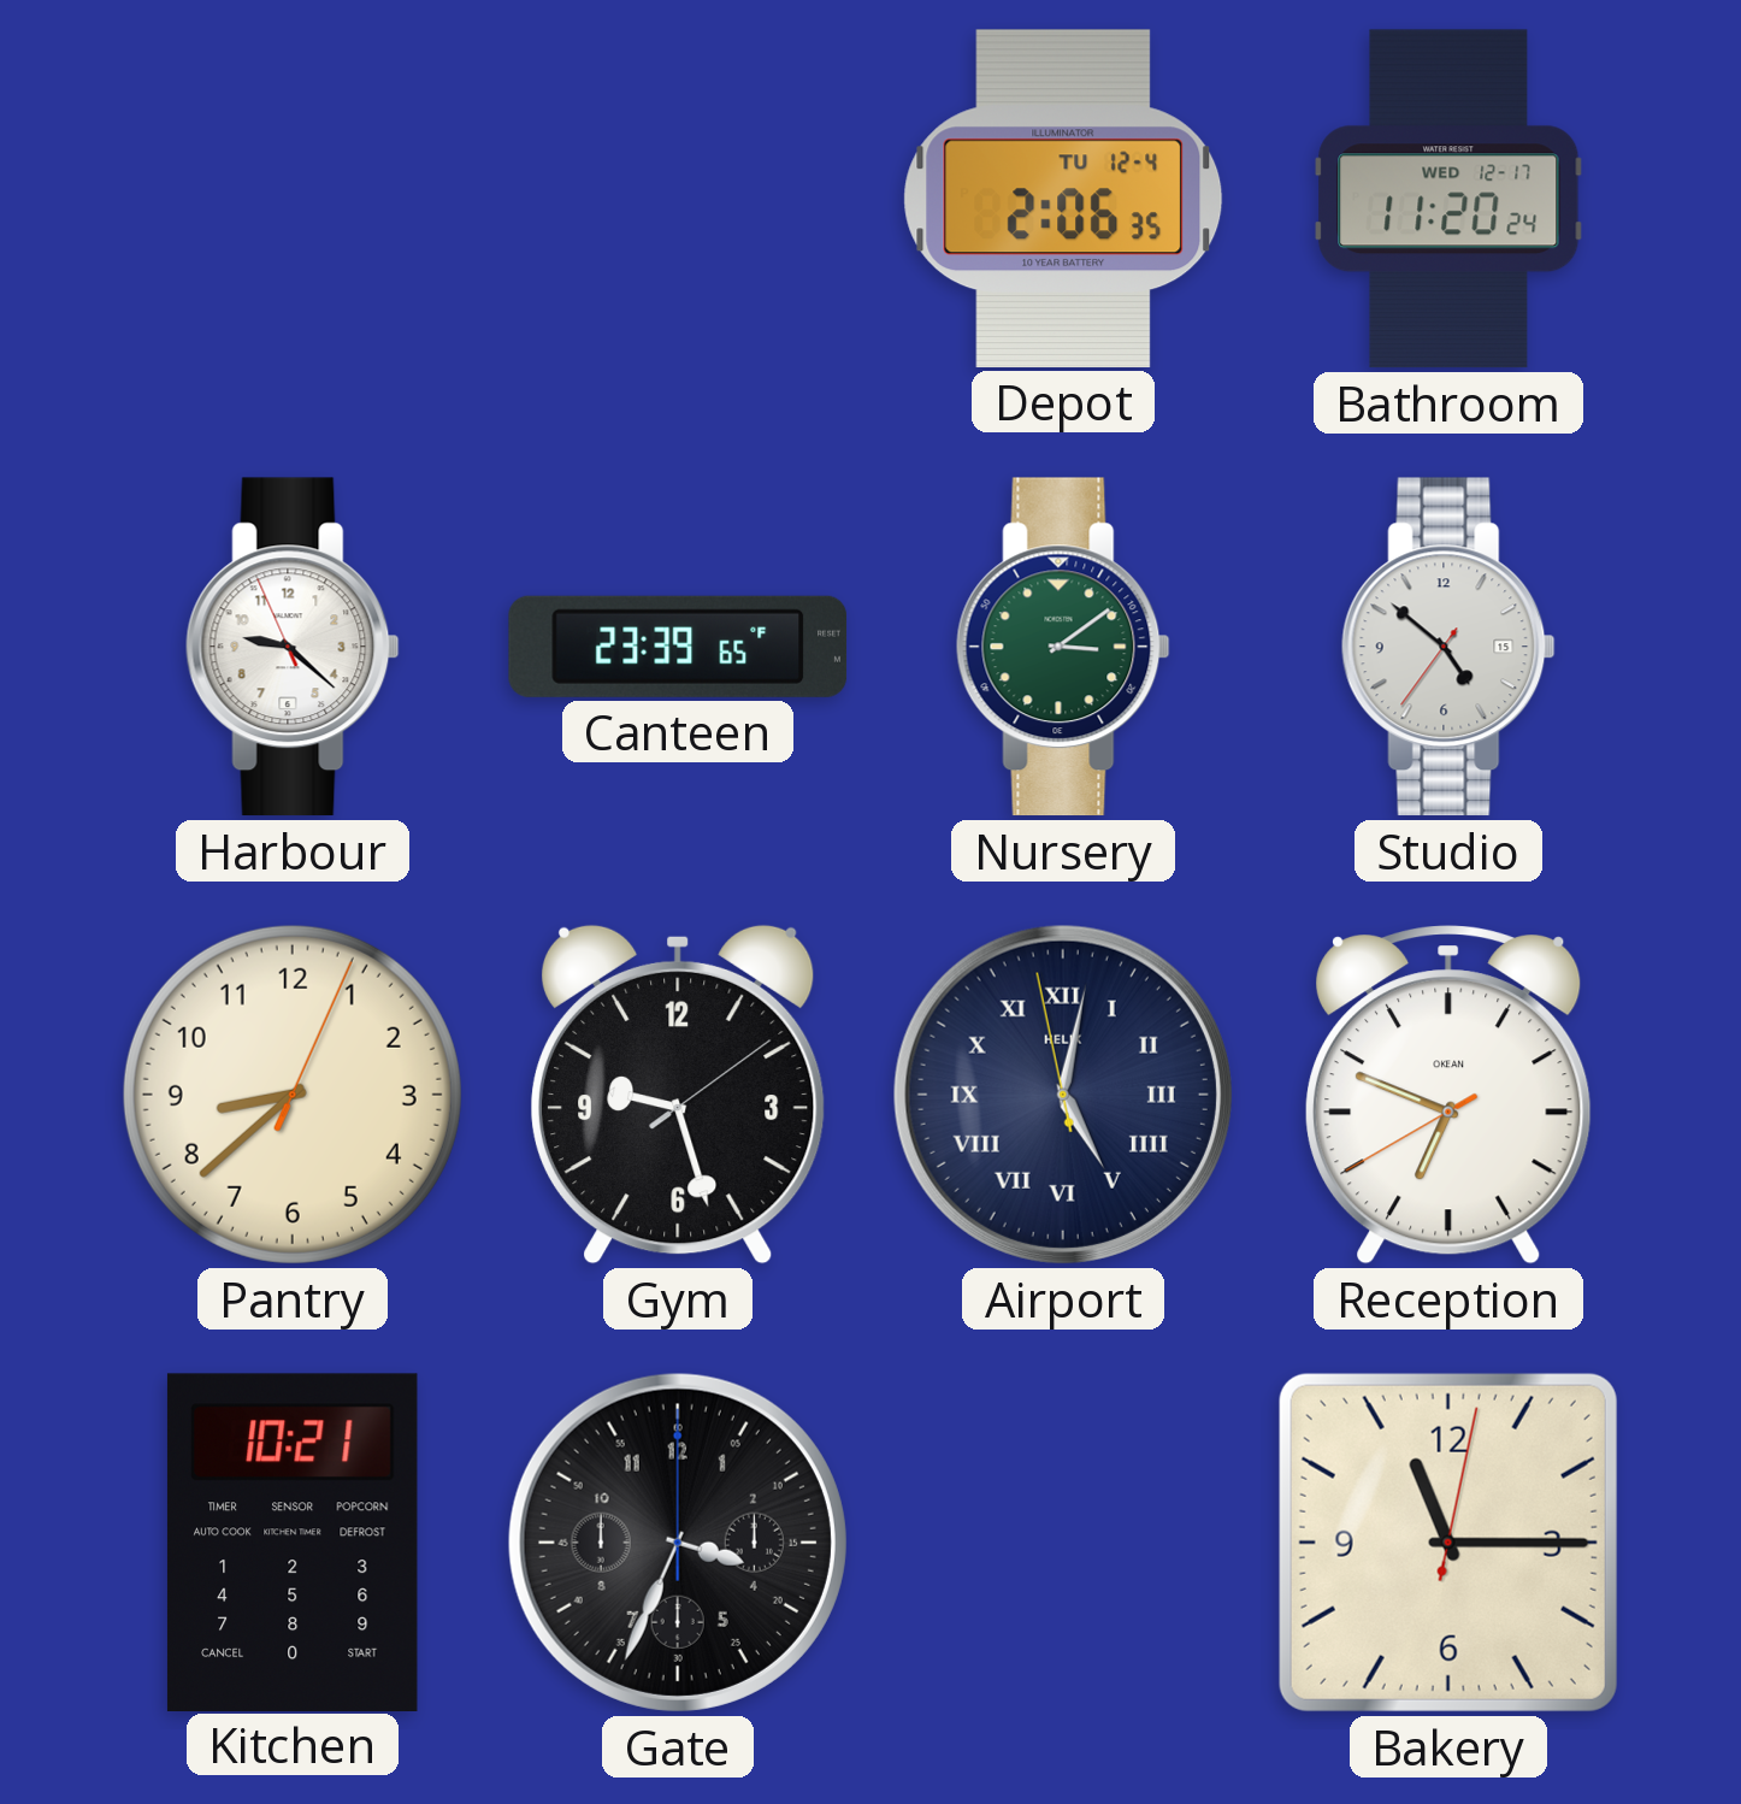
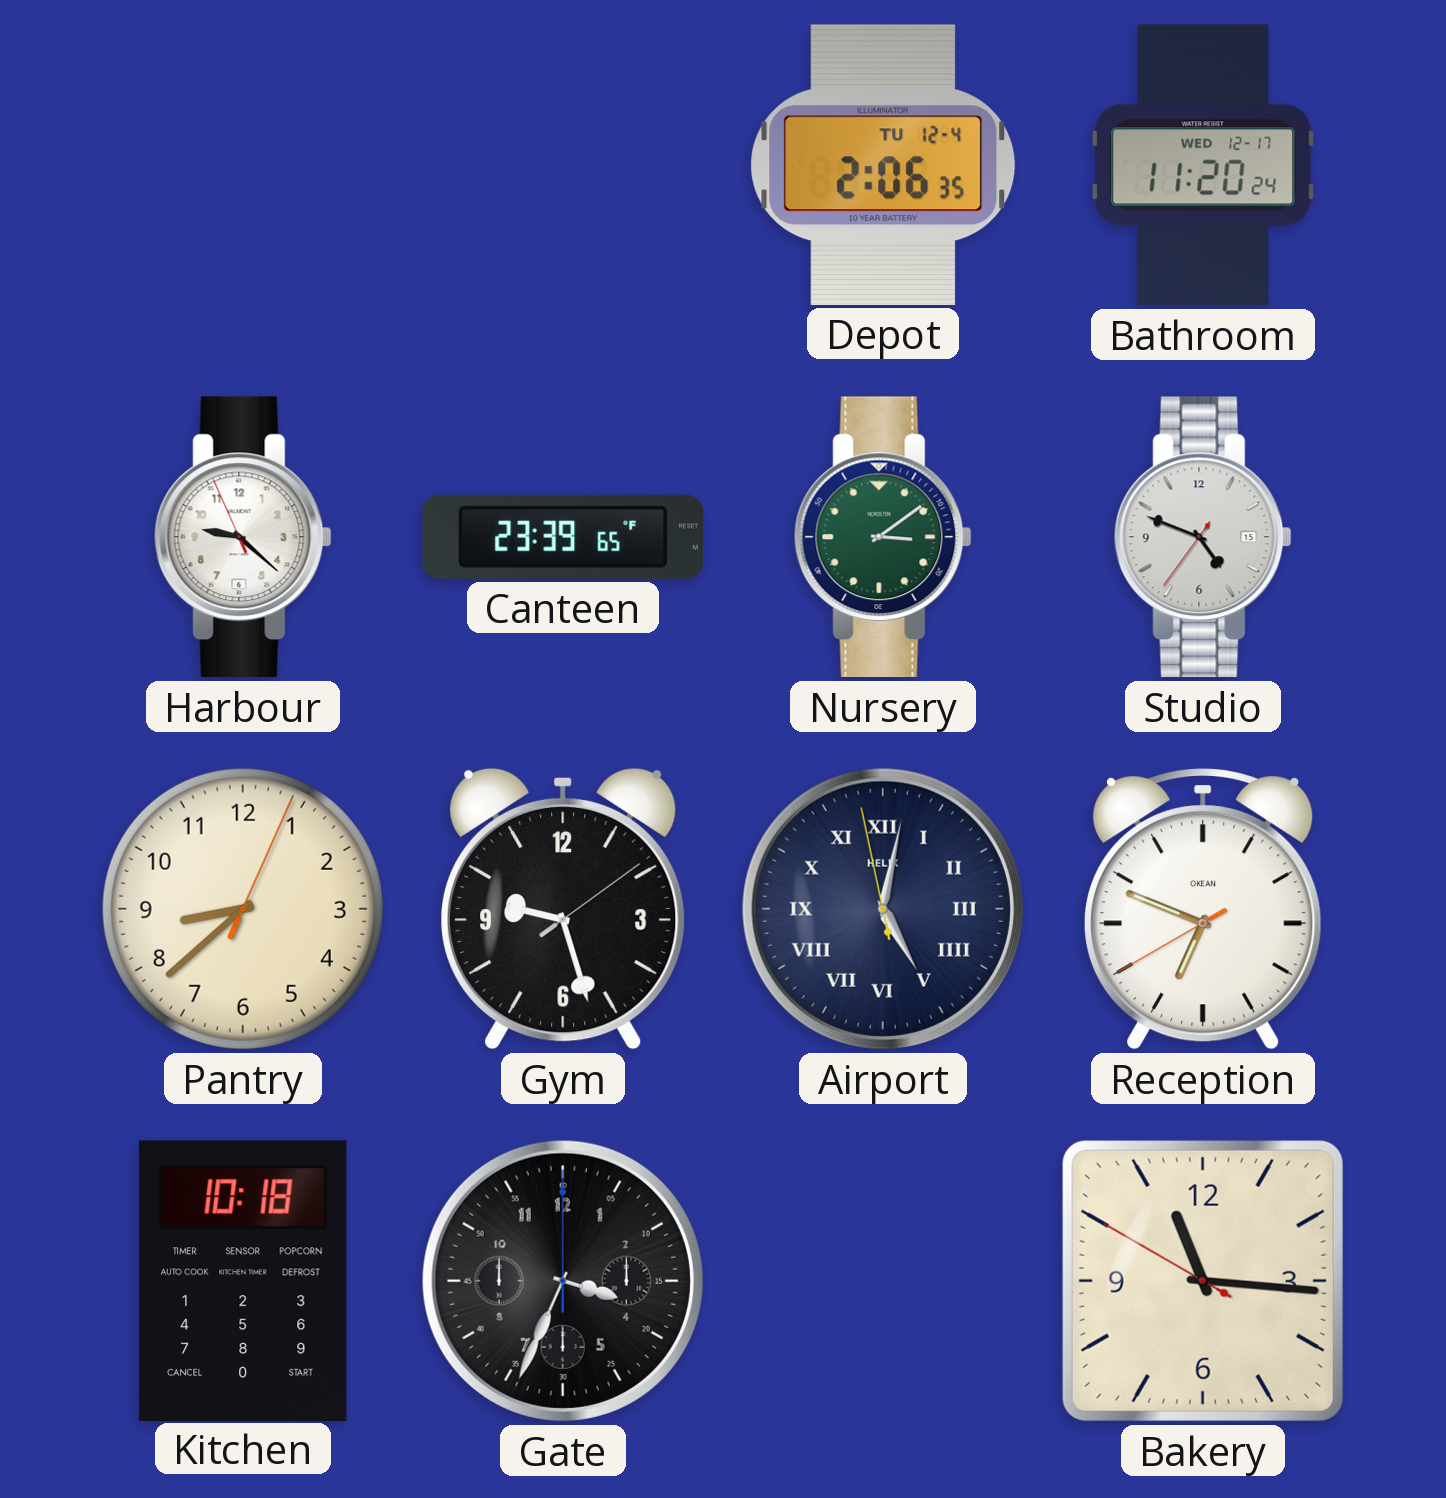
Studio: 4:51 -> 4:48
Kitchen: 10:21 -> 10:18
Bakery: 11:15:02 -> 11:15:50
